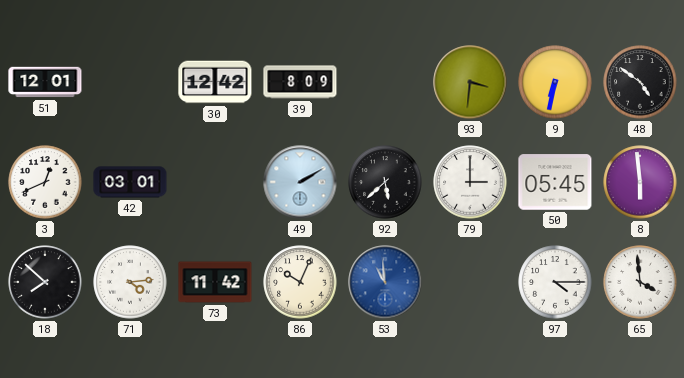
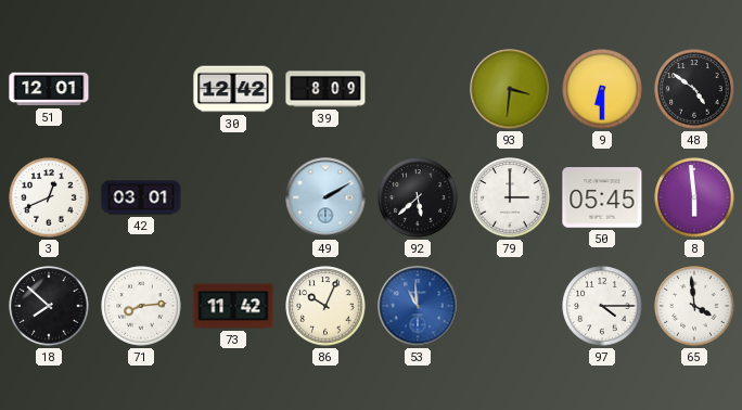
9: 6:32 -> 6:30
71: 4:14 -> 8:14
